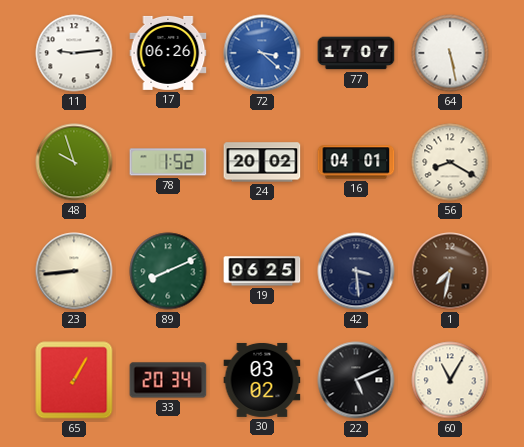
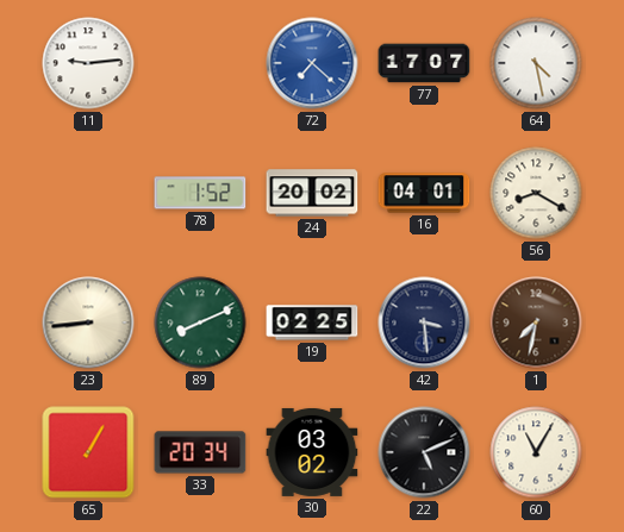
17: 06:26 -> none
72: 3:22 -> 7:22
64: 5:28 -> 4:28
48: 9:57 -> none
19: 06:25 -> 02:25
